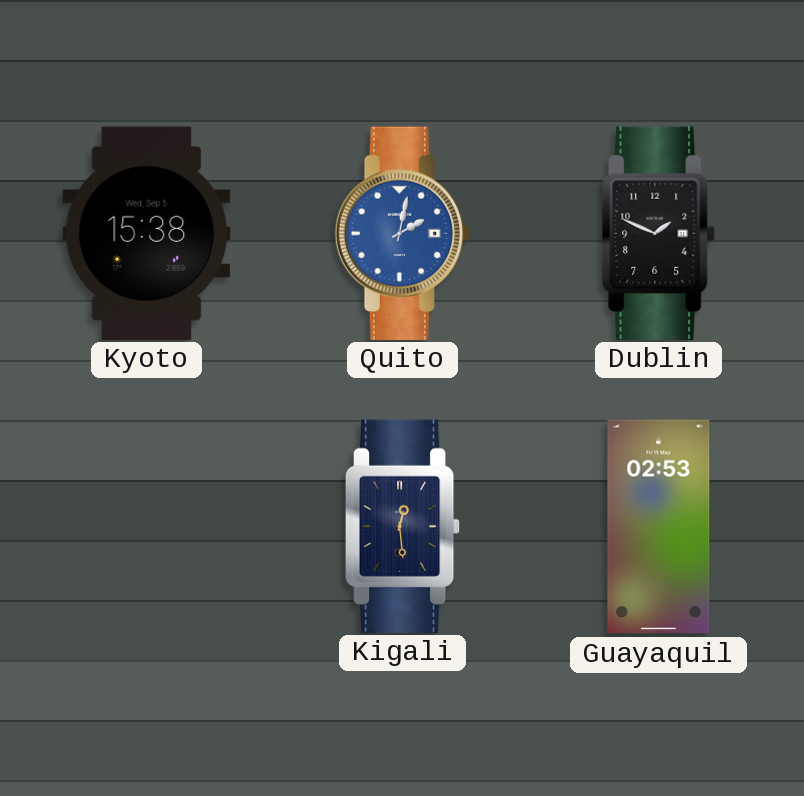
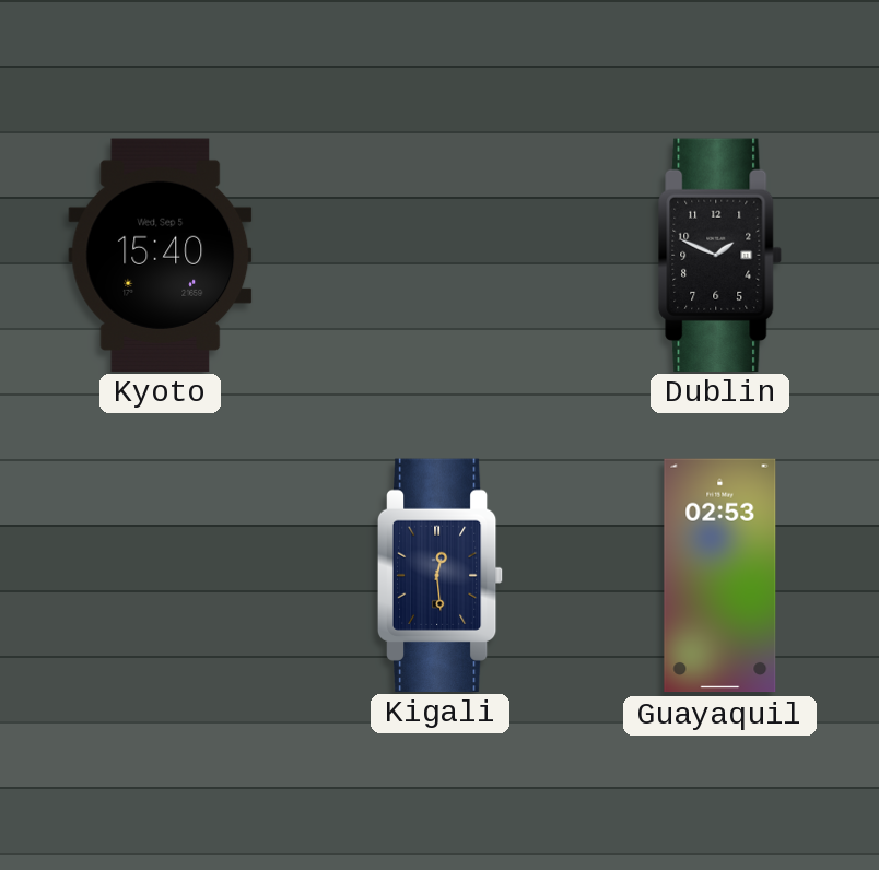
Kyoto: 15:38 -> 15:40
Quito: 2:02 -> none
